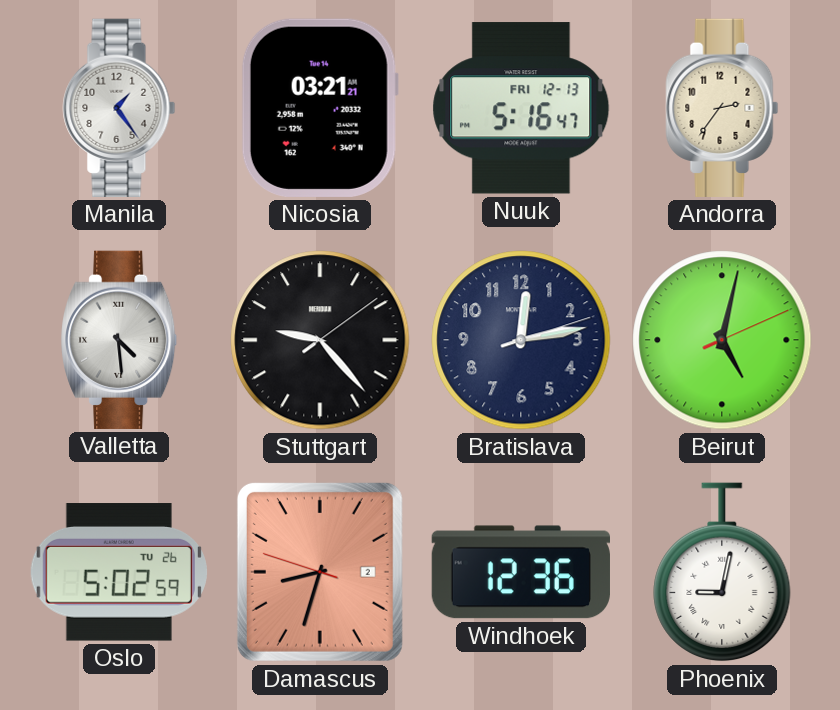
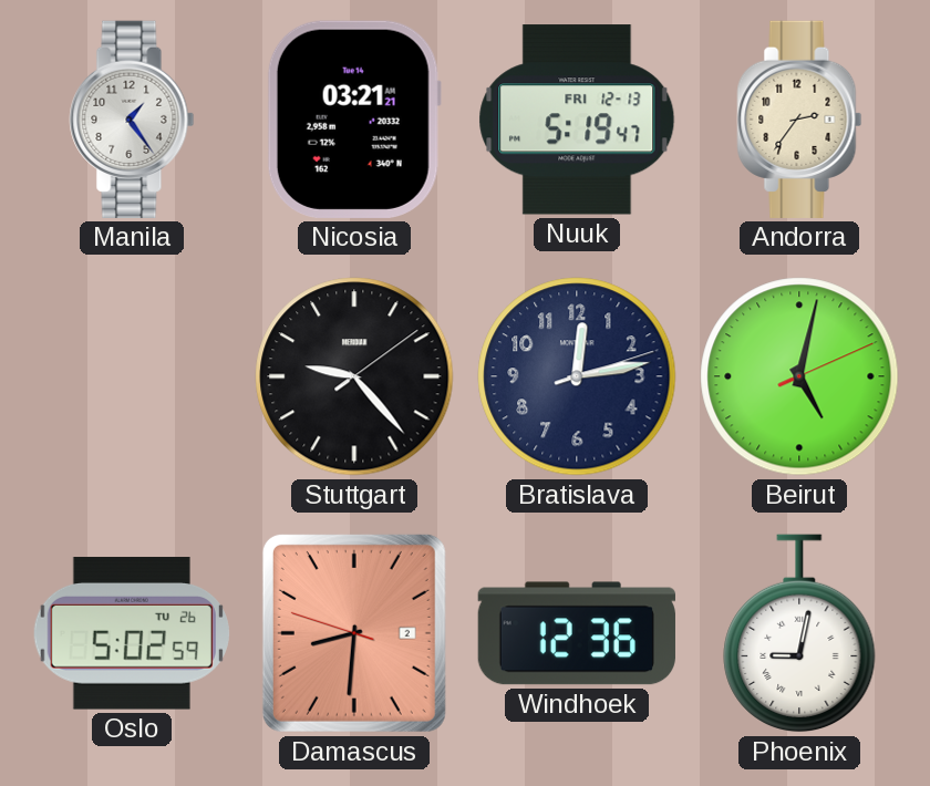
Nuuk: 5:16 -> 5:19
Valletta: 4:29 -> none
Damascus: 8:32 -> 8:30
